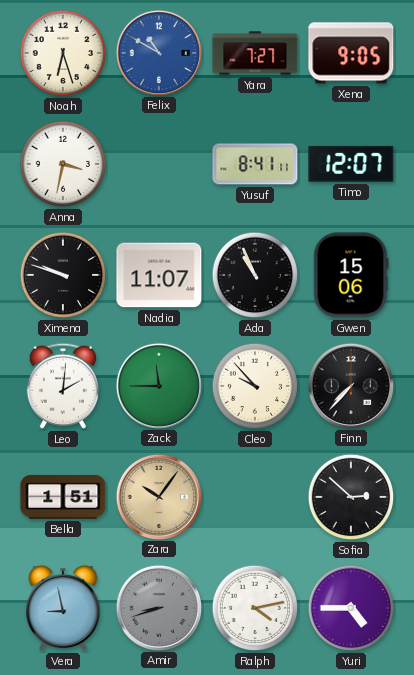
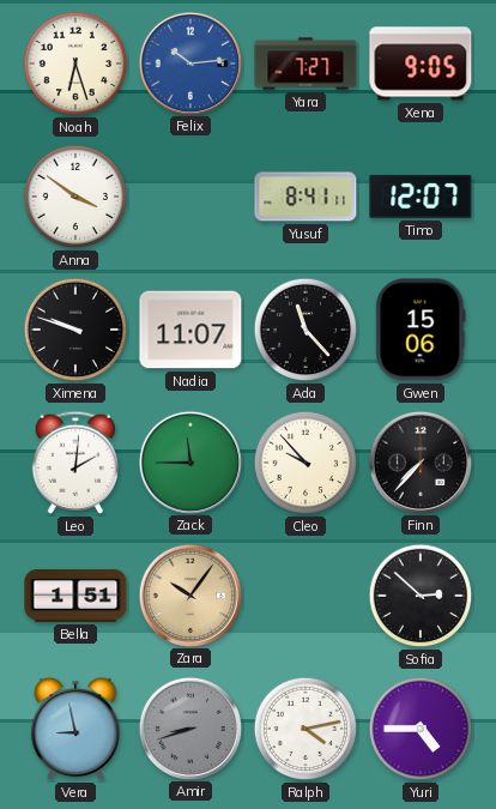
Felix: 10:50 -> 10:14
Anna: 3:32 -> 3:51
Ada: 10:56 -> 11:23
